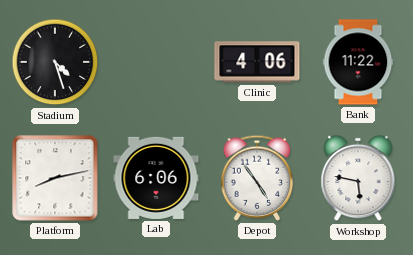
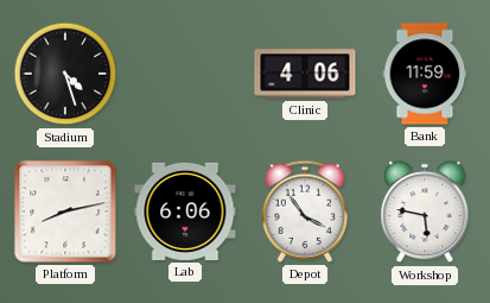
Bank: 11:22 -> 11:59
Depot: 4:54 -> 3:54
